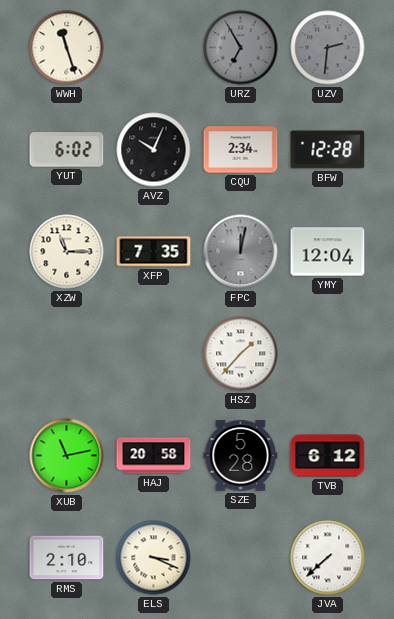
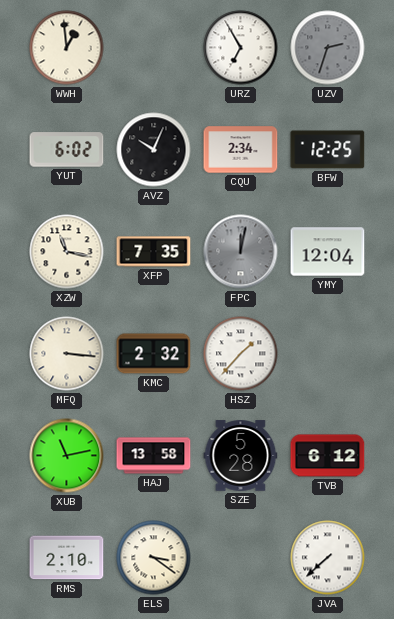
WWH: 11:27 -> 12:59
URZ dial: grey -> white
UZV: 2:31 -> 2:33
BFW: 12:28 -> 12:25
XZW: 11:15 -> 11:17
MFQ: none -> 3:16
KMC: none -> 2:32
HAJ: 20:58 -> 13:58
ELS: 3:19 -> 3:21
